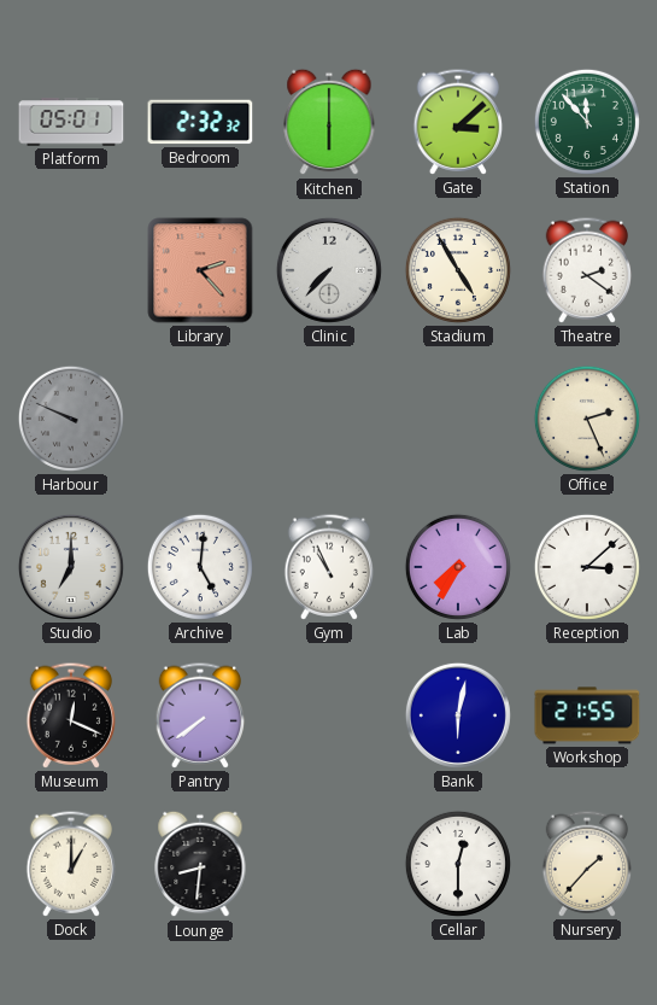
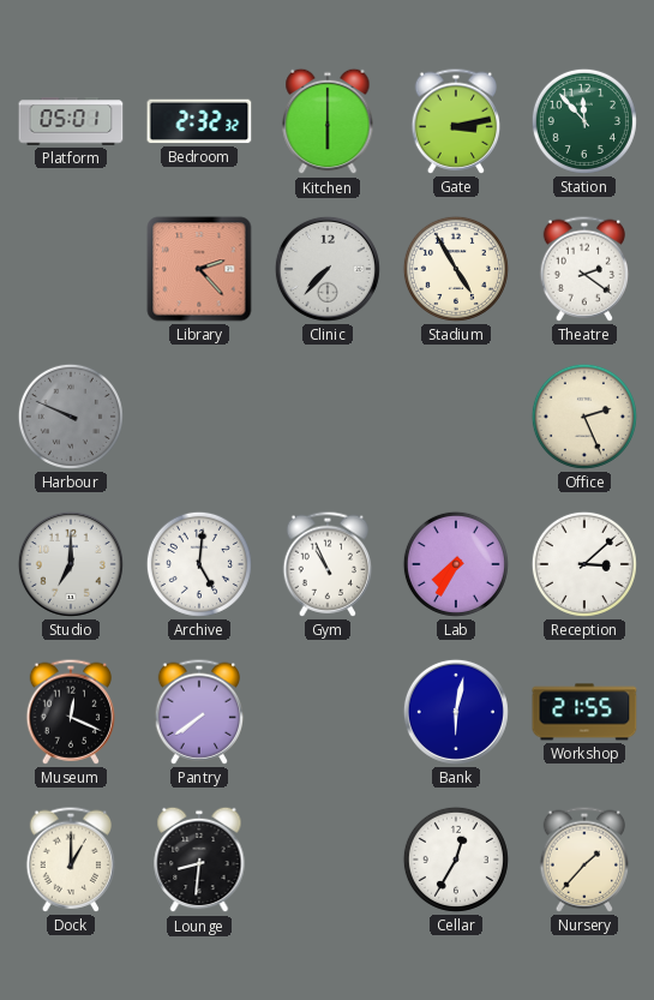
Gate: 3:08 -> 3:13
Cellar: 12:30 -> 12:35
